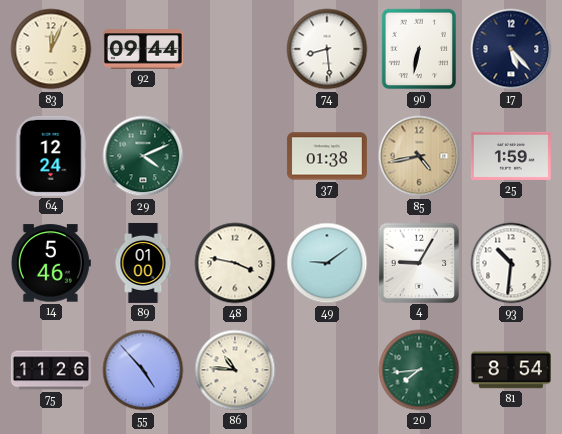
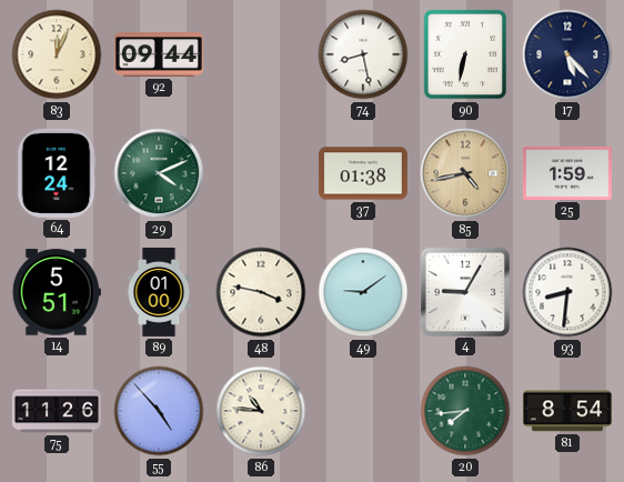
74: 8:29 -> 8:28
14: 5:46 -> 5:51
93: 10:31 -> 8:31
